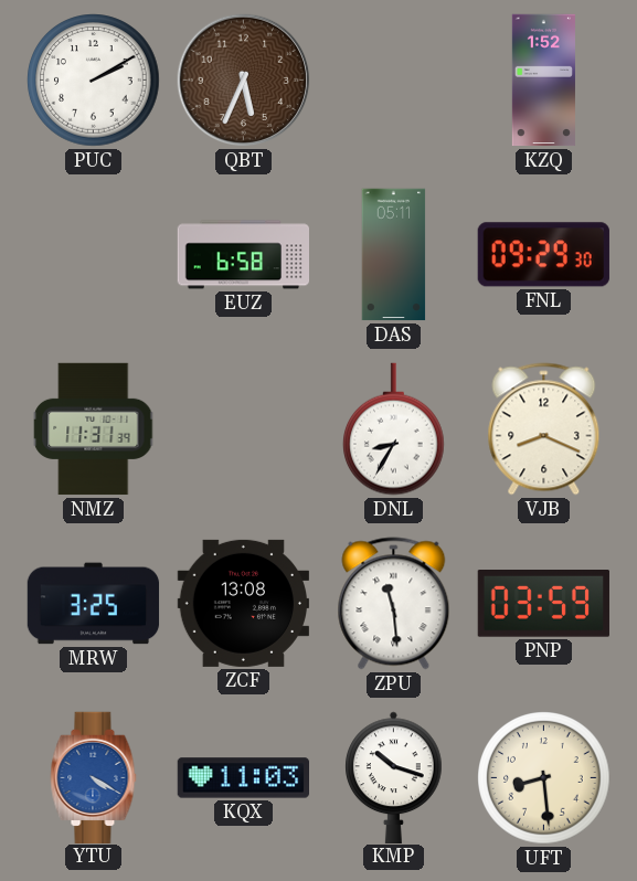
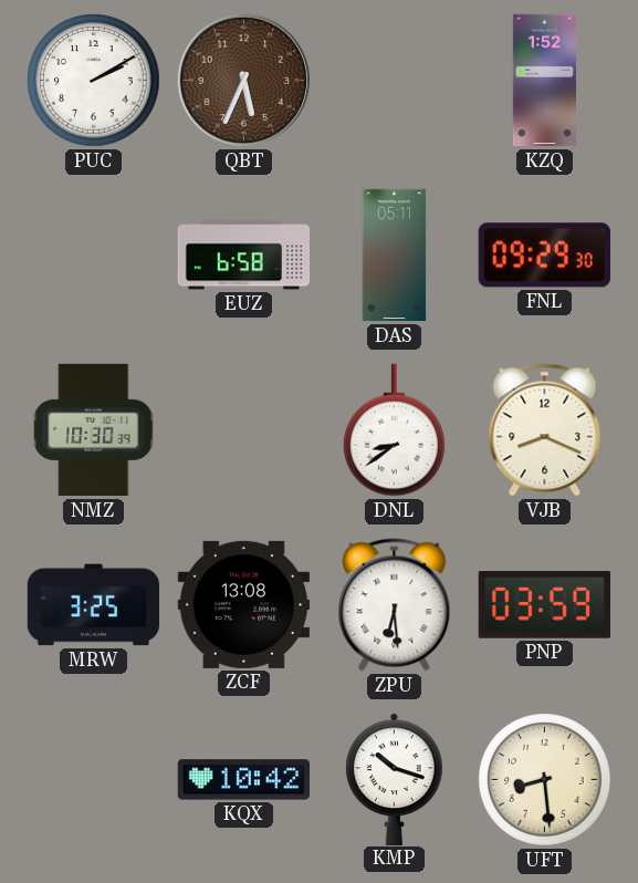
NMZ: 11:31 -> 10:30
DNL: 8:35 -> 8:39
ZPU: 11:29 -> 6:29
YTU: 4:20 -> none
KQX: 11:03 -> 10:42
